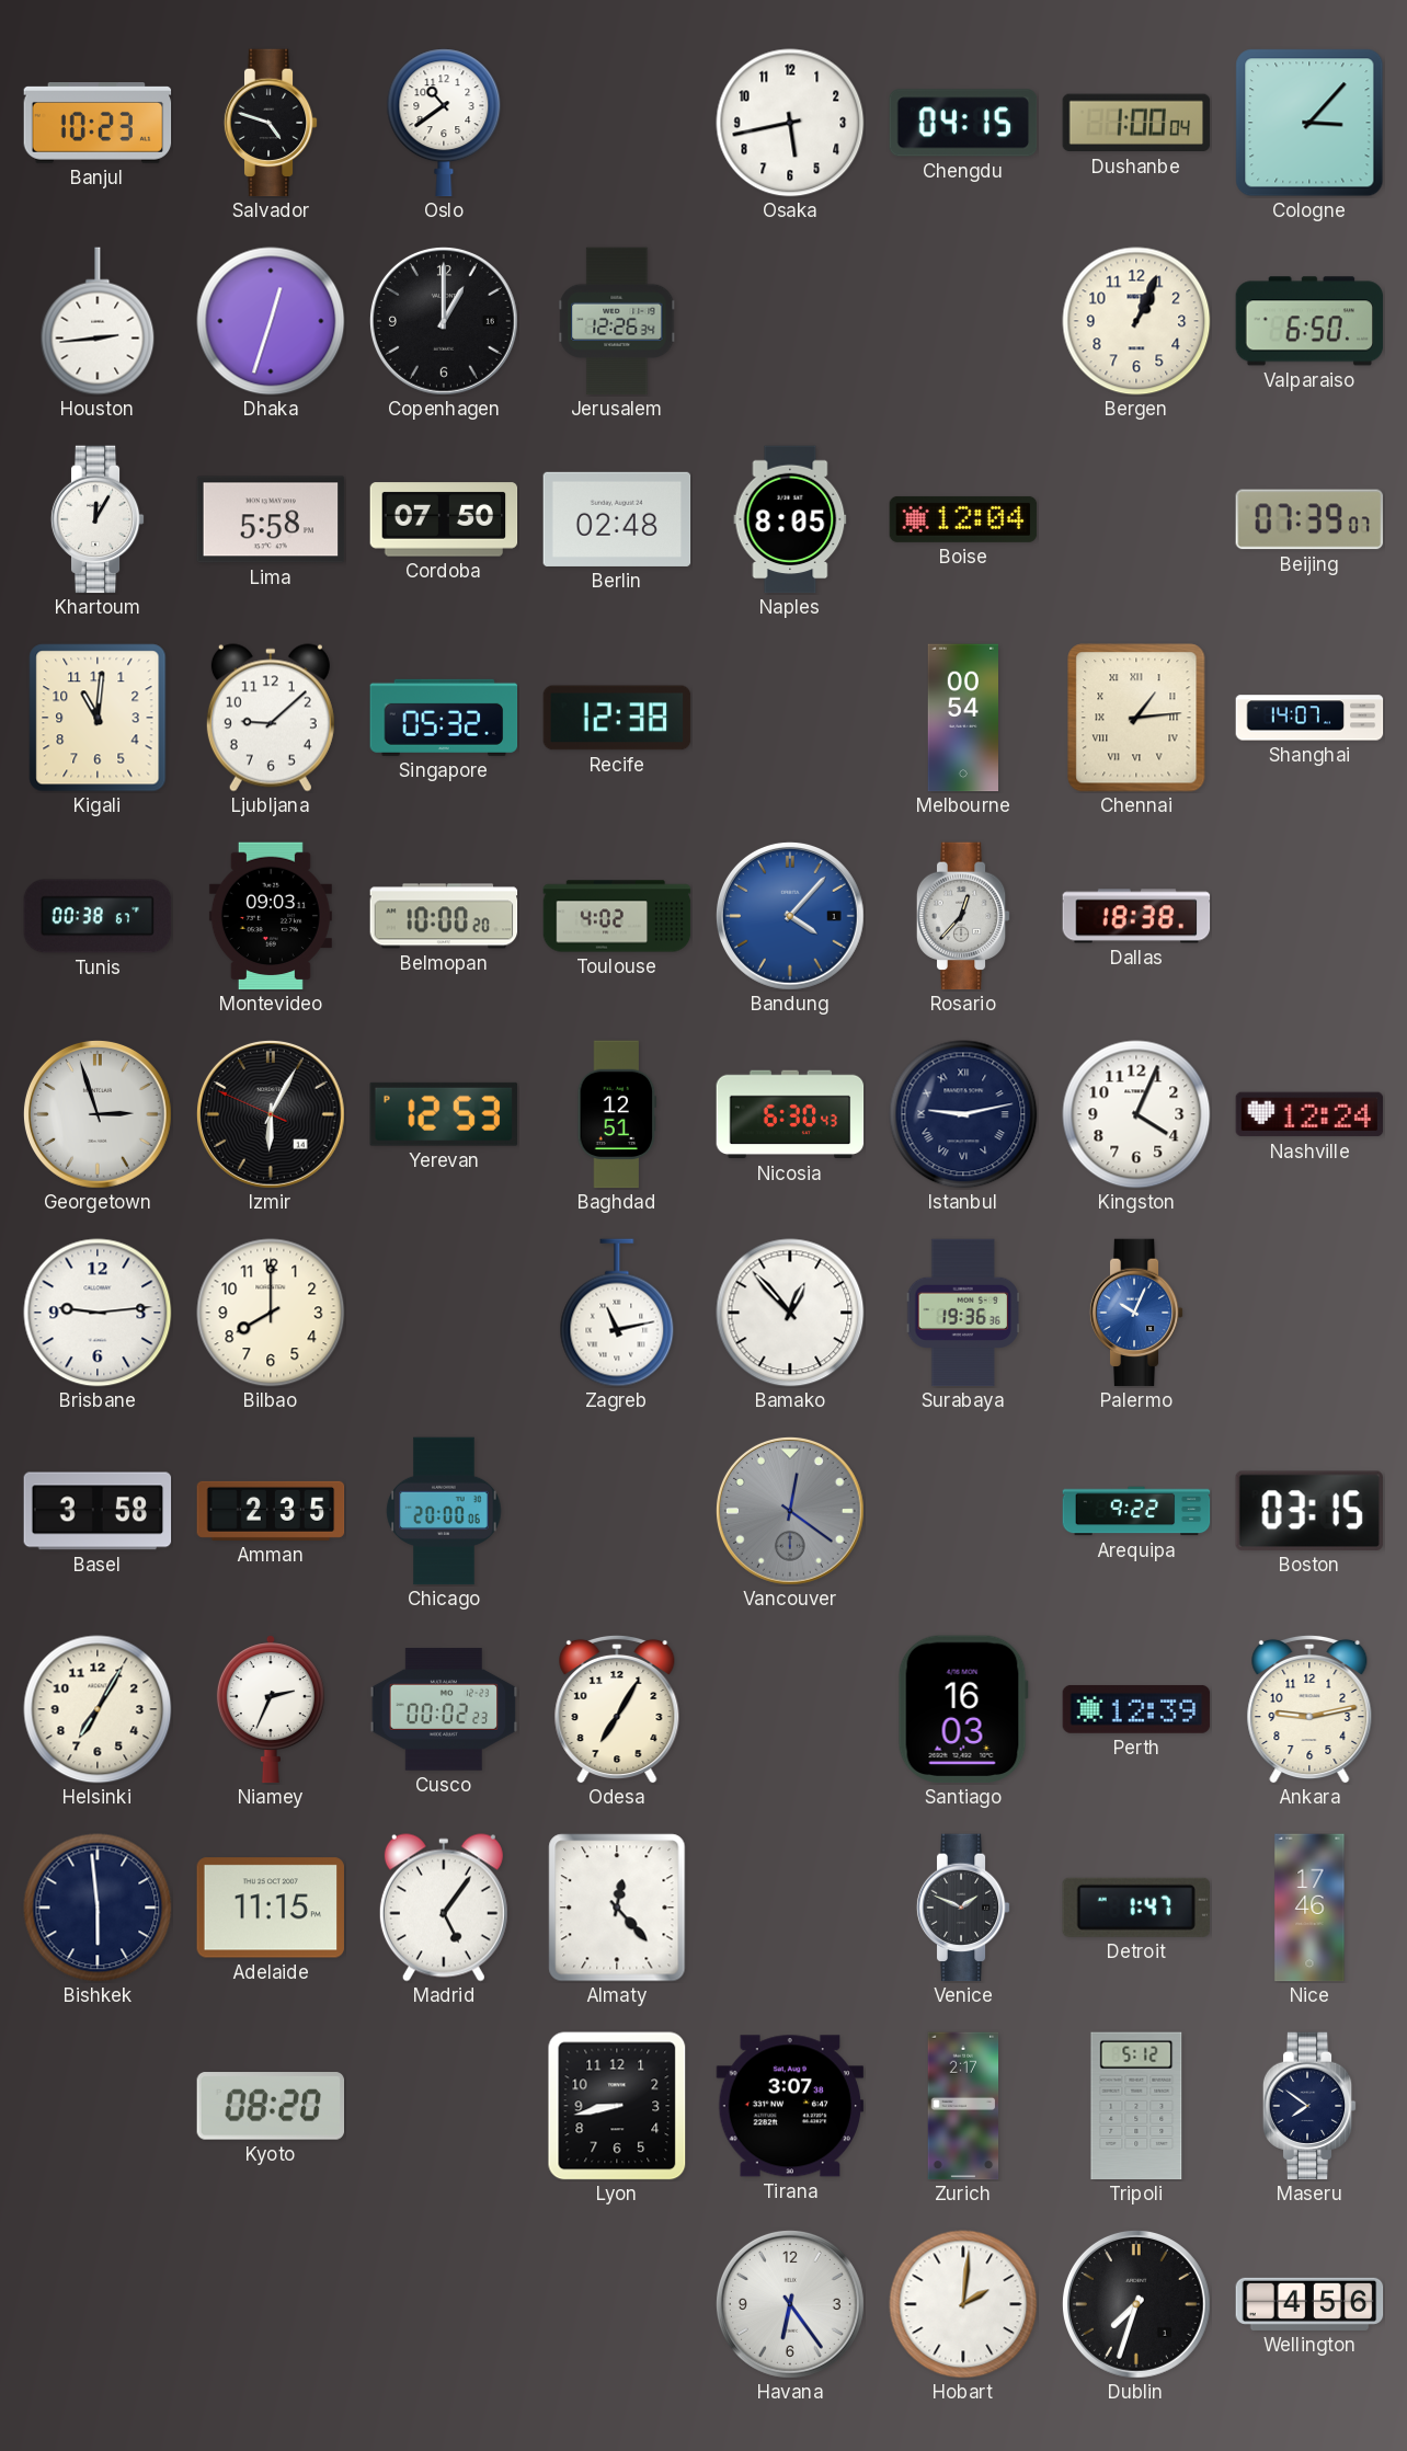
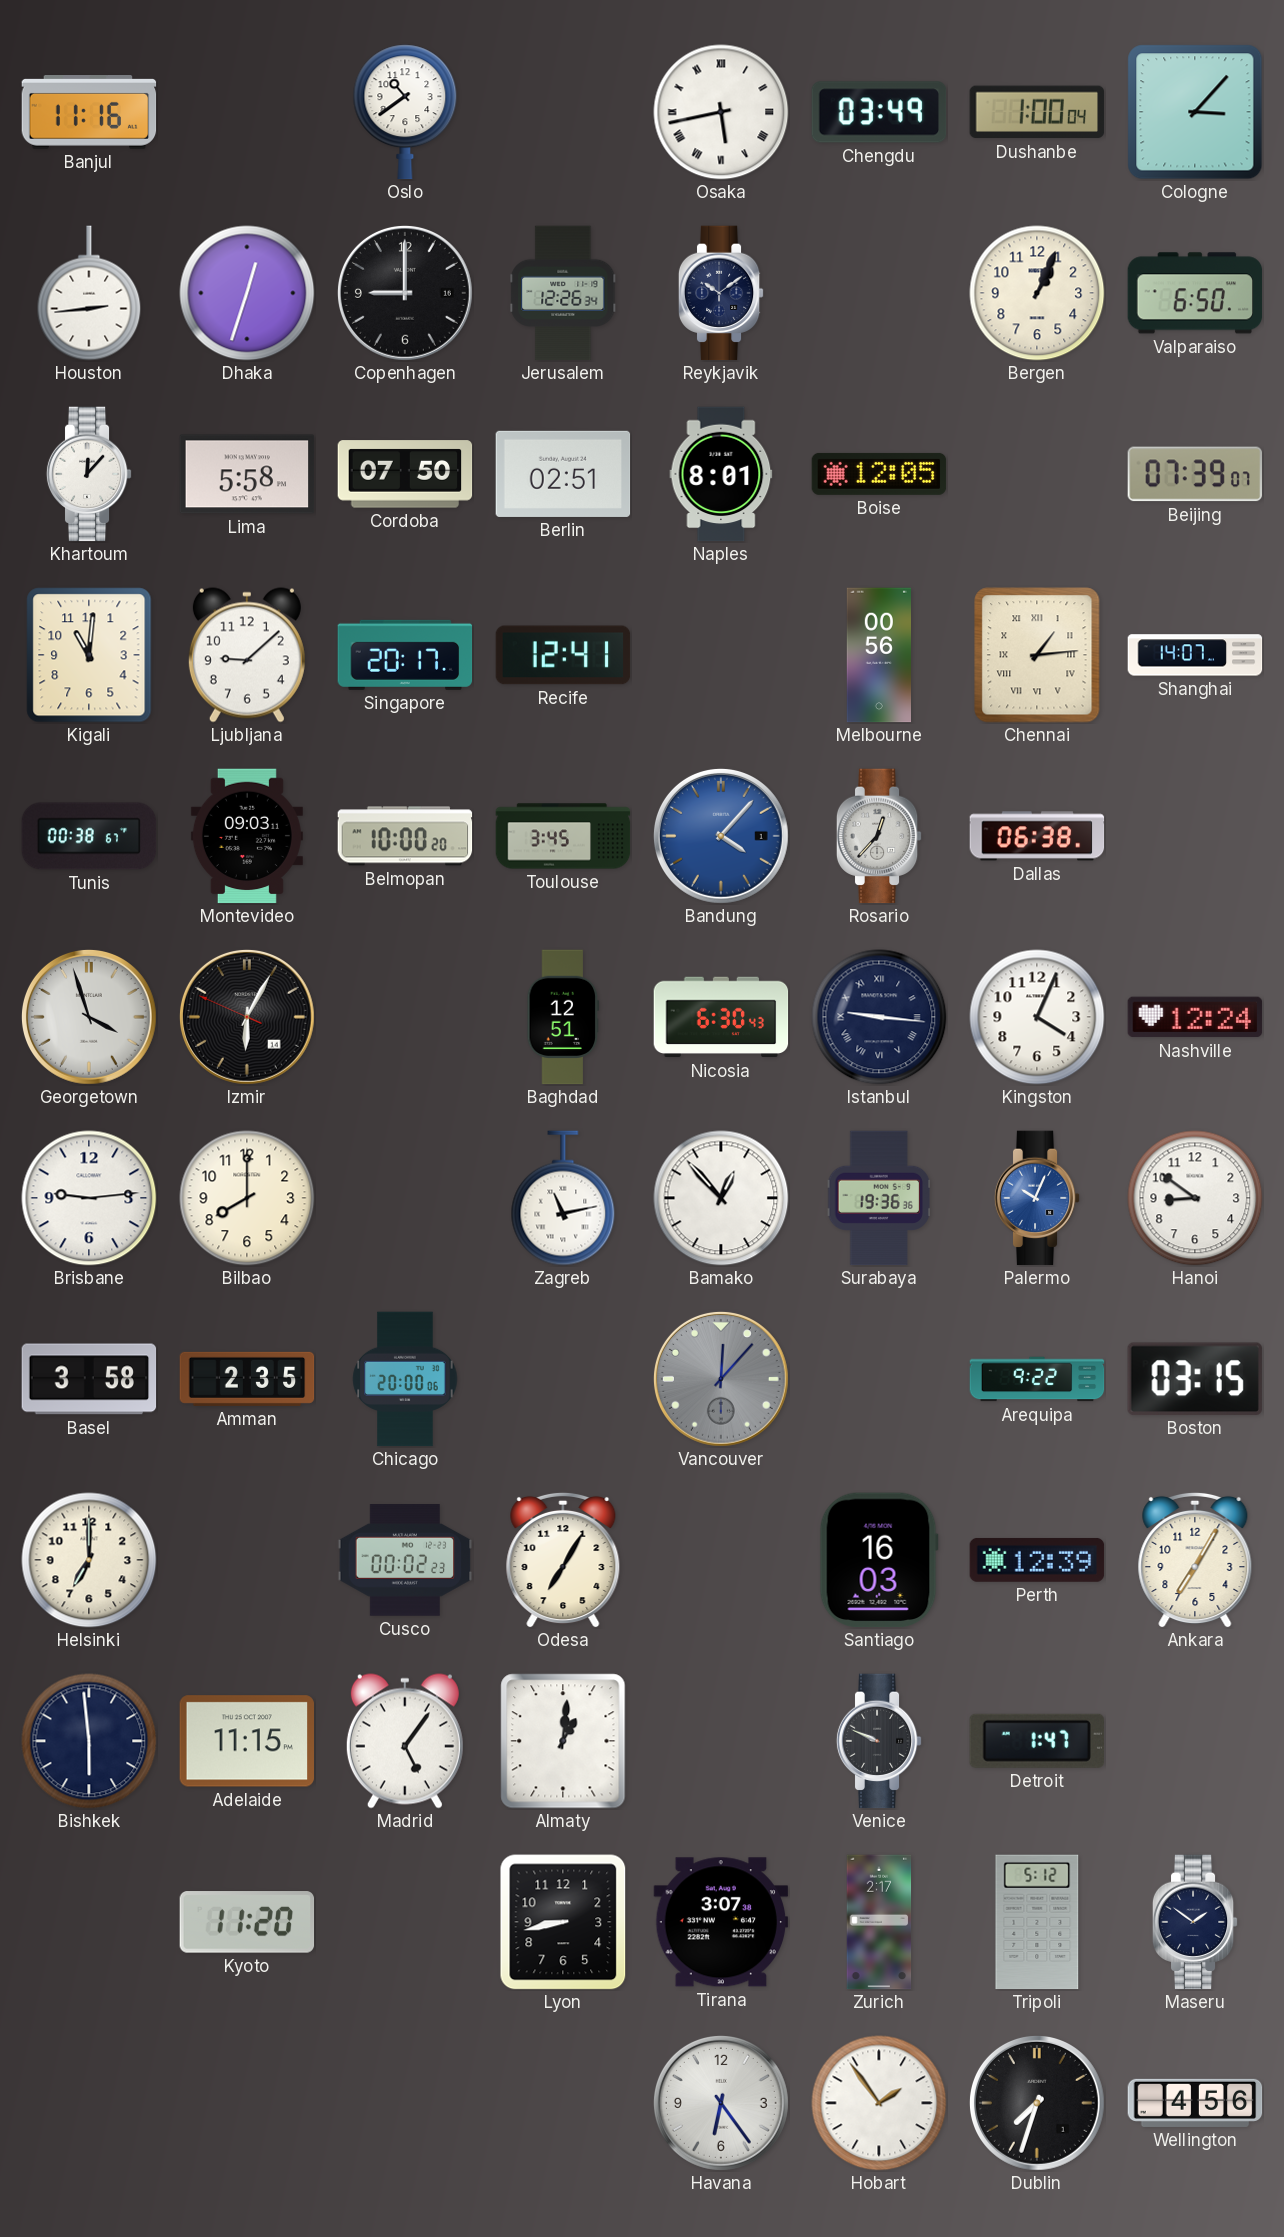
Banjul: 10:23 -> 11:16
Salvador: 4:48 -> none
Osaka numerals: Arabic -> Roman
Chengdu: 04:15 -> 03:49
Copenhagen: 1:00 -> 9:00
Reykjavik: none -> 10:09
Khartoum: 12:05 -> 12:07
Berlin: 02:48 -> 02:51
Naples: 8:05 -> 8:01
Boise: 12:04 -> 12:05
Singapore: 05:32 -> 20:17
Recife: 12:38 -> 12:41
Melbourne: 00:54 -> 00:56
Toulouse: 4:02 -> 3:45
Dallas: 18:38 -> 06:38
Georgetown: 2:57 -> 3:57
Yerevan: 12:53 -> none
Istanbul: 9:13 -> 9:16
Hanoi: none -> 8:51
Vancouver: 12:21 -> 12:07
Helsinki: 7:05 -> 7:00
Niamey: 2:34 -> none
Ankara: 9:13 -> 7:05
Almaty: 12:23 -> 1:01
Venice: 1:49 -> 9:49
Nice: 17:46 -> none
Kyoto: 08:20 -> 11:20
Maseru: 7:51 -> 1:51
Hobart: 2:01 -> 1:54
